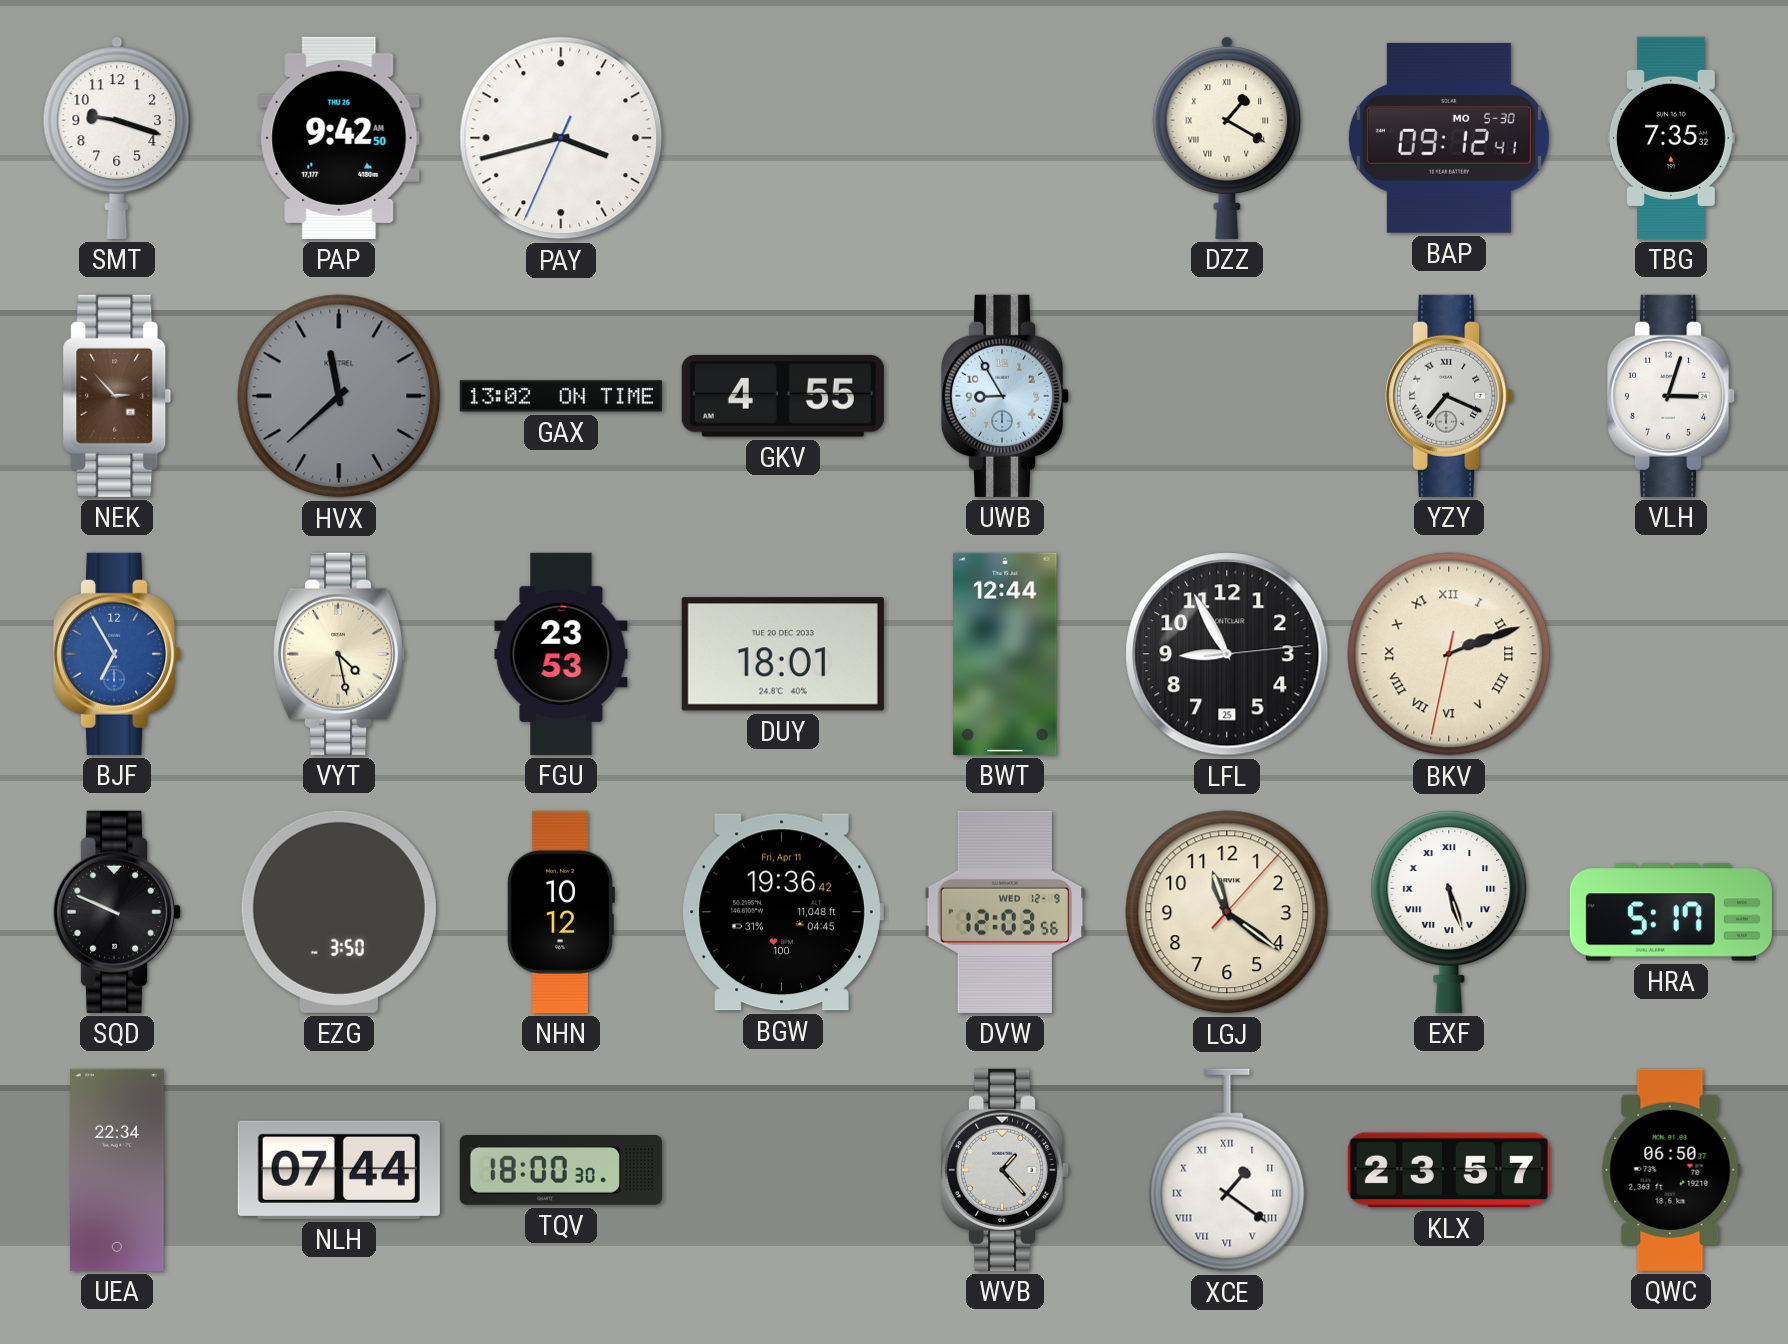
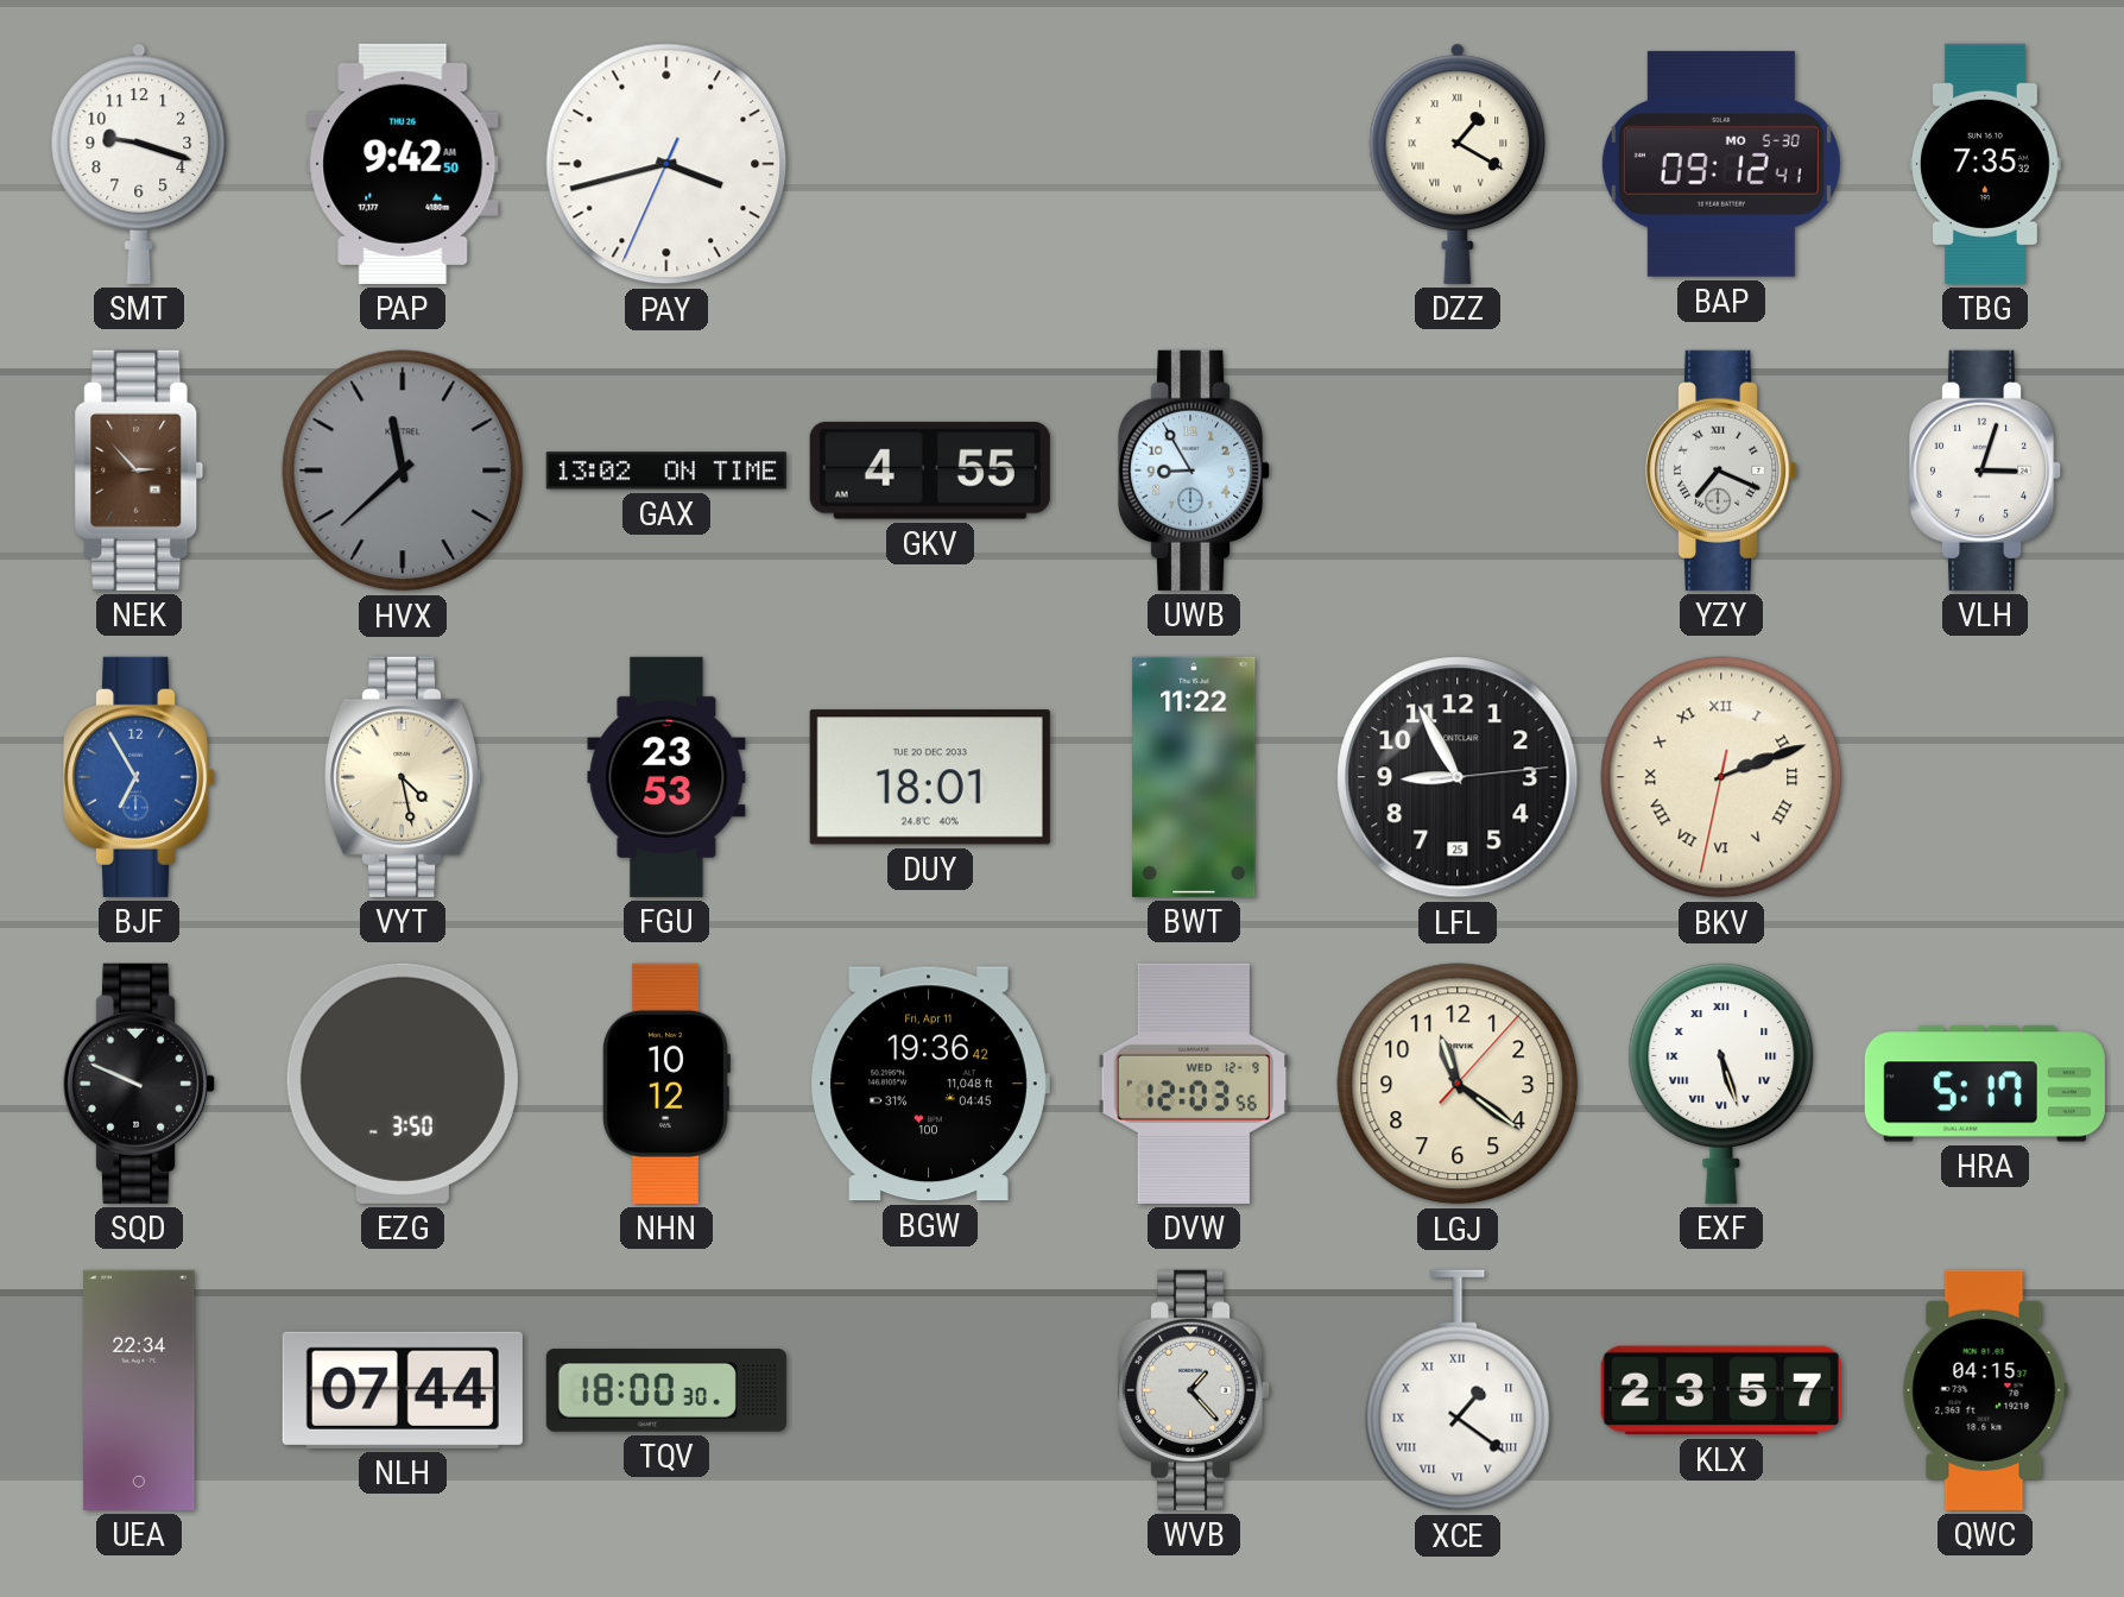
BWT: 12:44 -> 11:22
QWC: 06:50 -> 04:15
